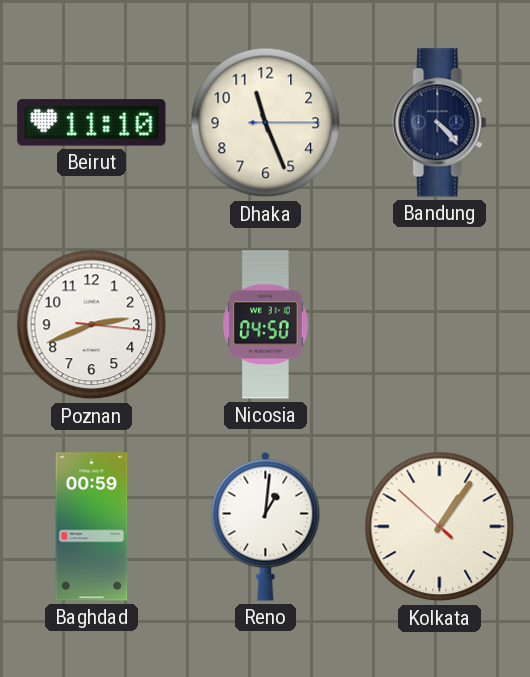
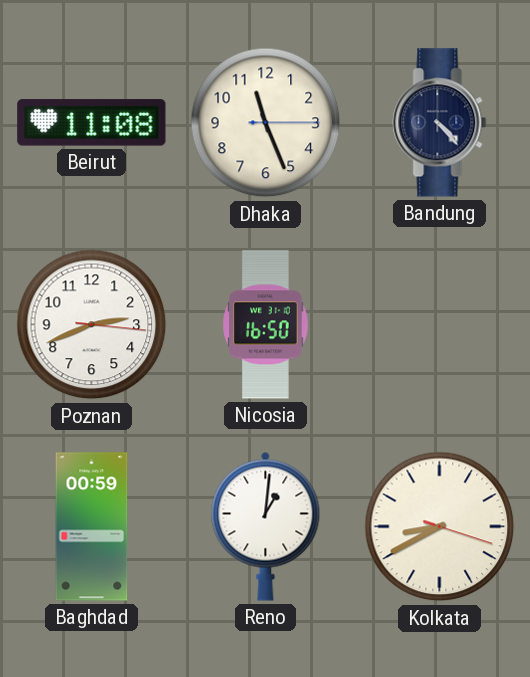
Beirut: 11:10 -> 11:08
Nicosia: 04:50 -> 16:50
Kolkata: 1:05 -> 8:40
